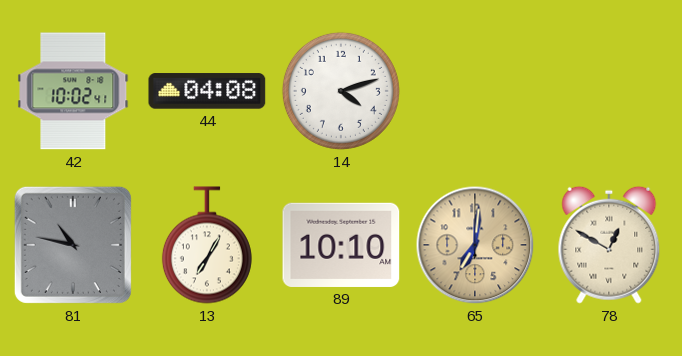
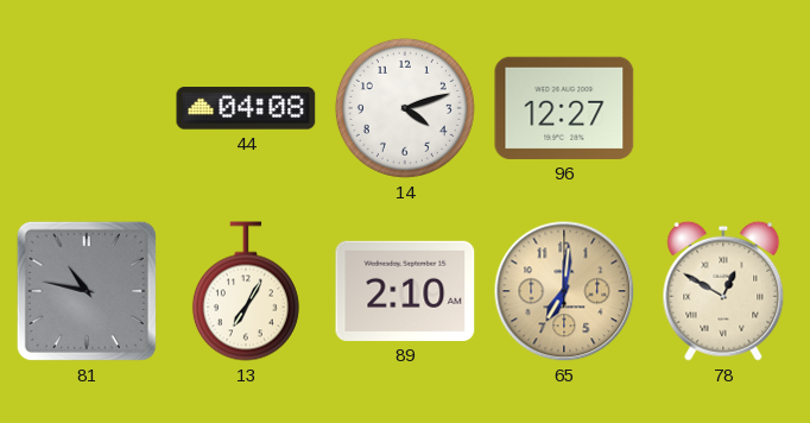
42: 10:02 -> none
96: none -> 12:27
89: 10:10 -> 2:10
